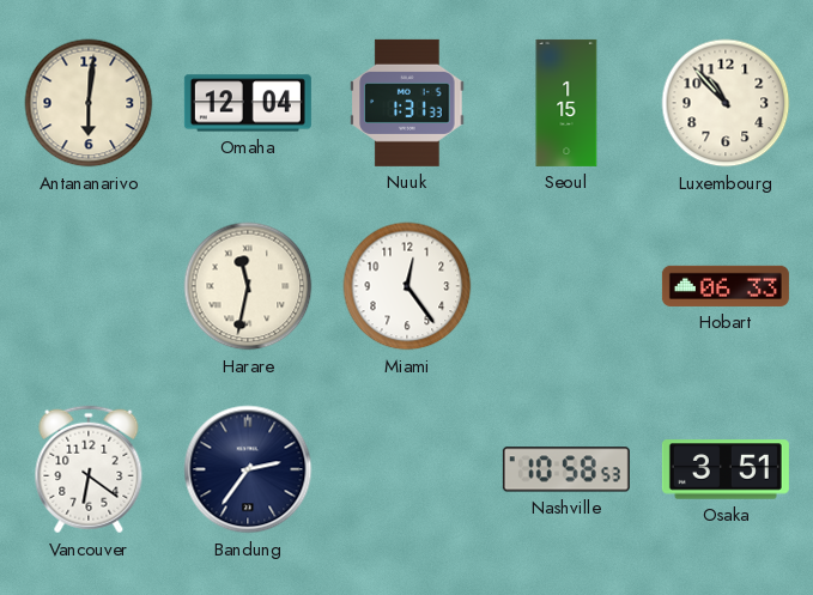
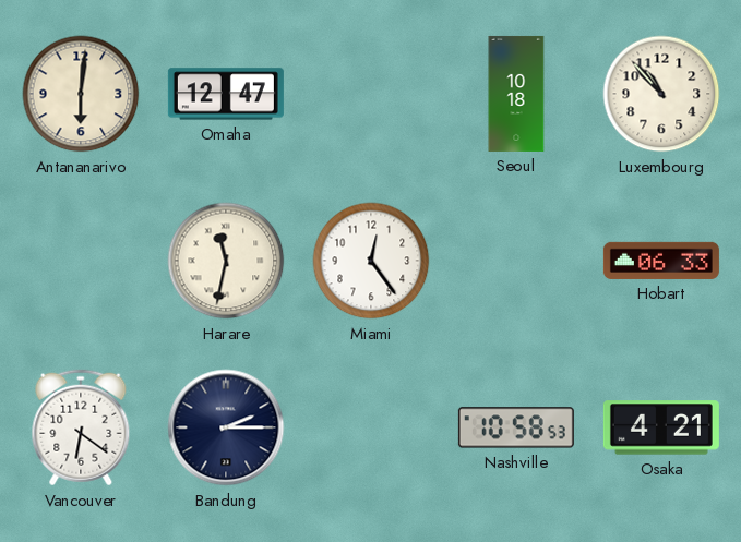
Omaha: 12:04 -> 12:47
Nuuk: 1:31 -> none
Seoul: 1:15 -> 10:18
Bandung: 2:36 -> 2:15
Osaka: 3:51 -> 4:21
